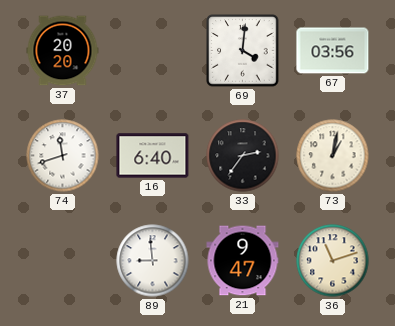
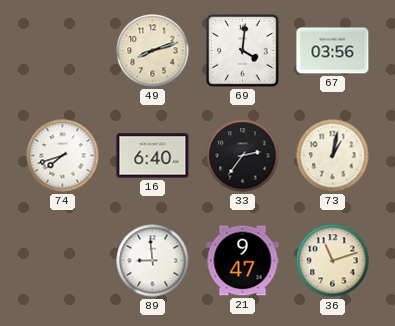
37: 20:20 -> none
49: none -> 8:12
74: 11:42 -> 7:42
